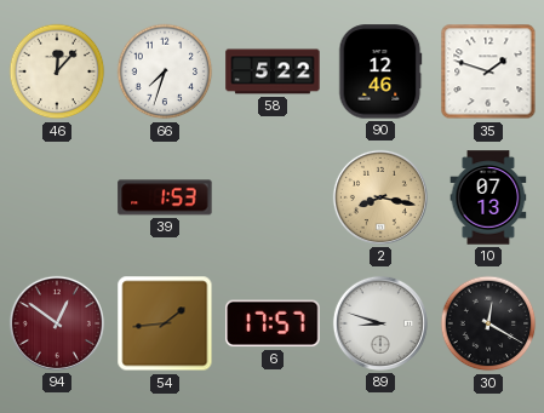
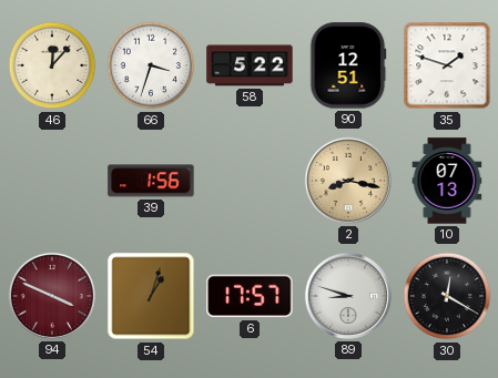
66: 7:33 -> 3:33
90: 12:46 -> 12:51
39: 1:53 -> 1:56
94: 12:51 -> 3:49
54: 1:44 -> 1:03
